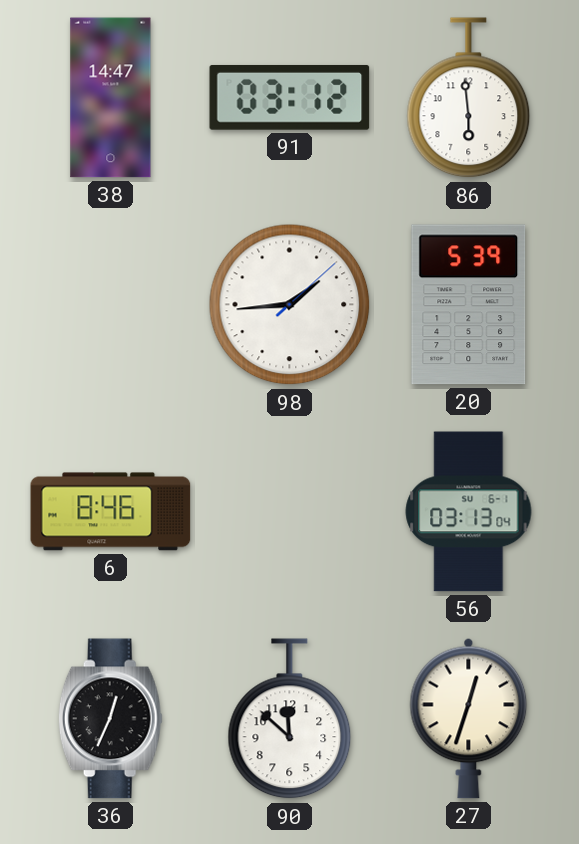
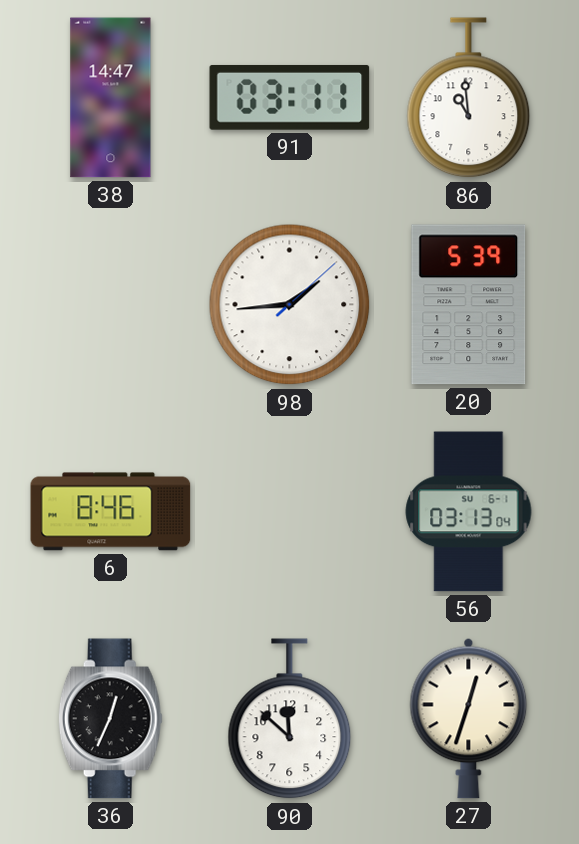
91: 03:12 -> 03:11
86: 5:59 -> 10:59
